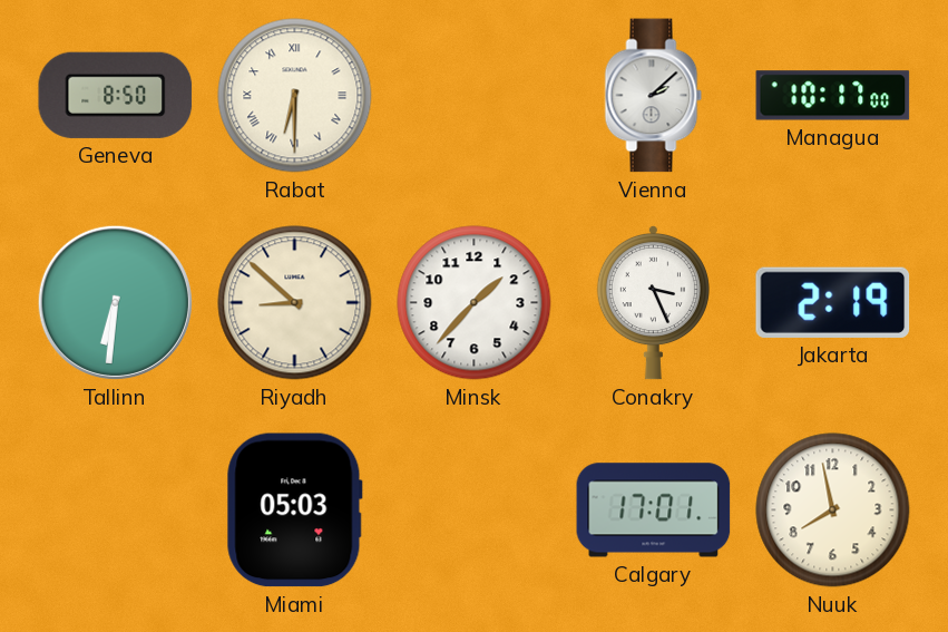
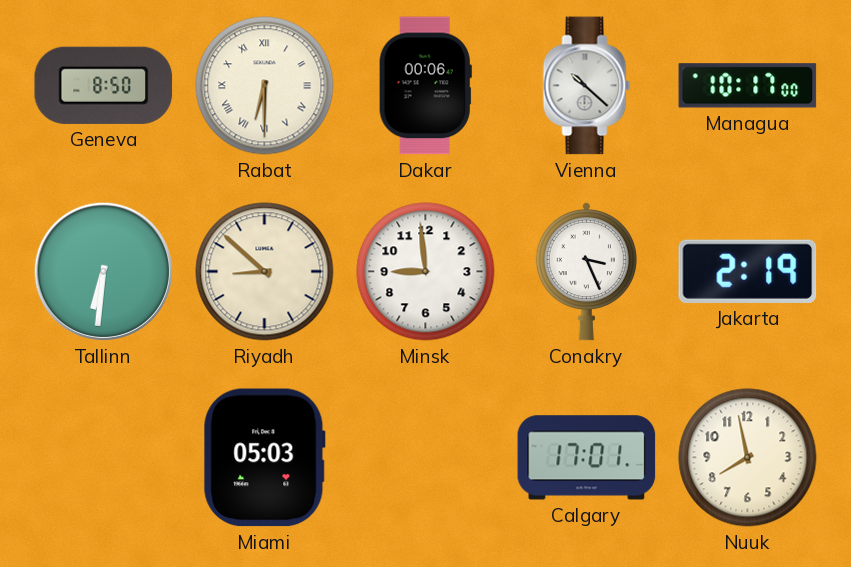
Dakar: none -> 00:06
Vienna: 2:08 -> 10:22
Minsk: 1:37 -> 8:59
